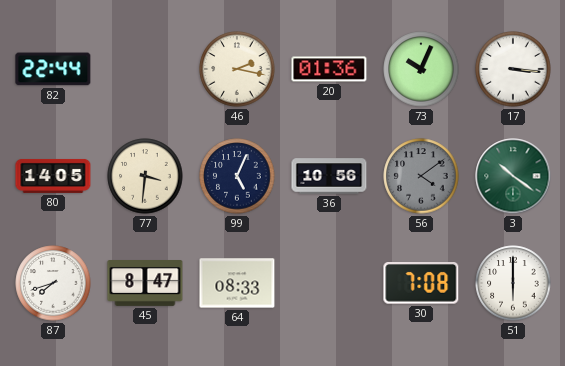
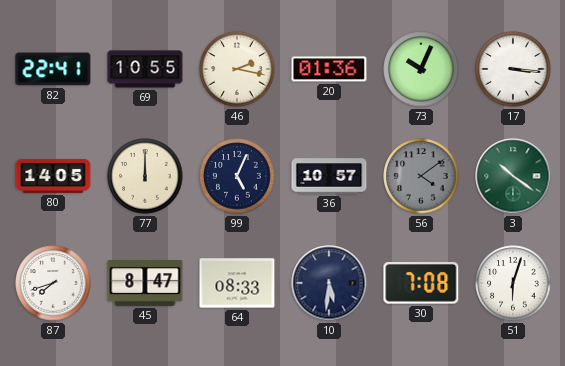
82: 22:44 -> 22:41
69: none -> 10:55
77: 3:31 -> 12:00
36: 10:56 -> 10:57
10: none -> 5:31
51: 6:00 -> 6:03
